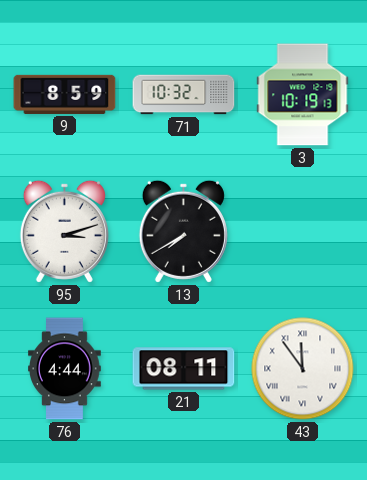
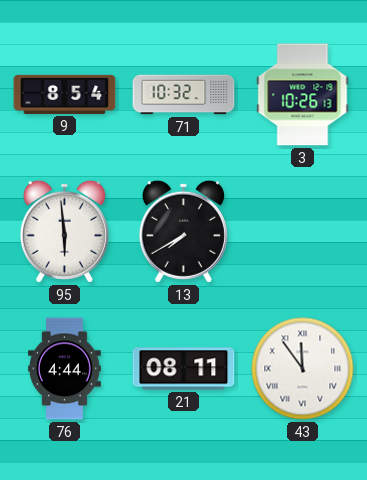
9: 8:59 -> 8:54
3: 10:19 -> 10:26
95: 3:12 -> 5:59
